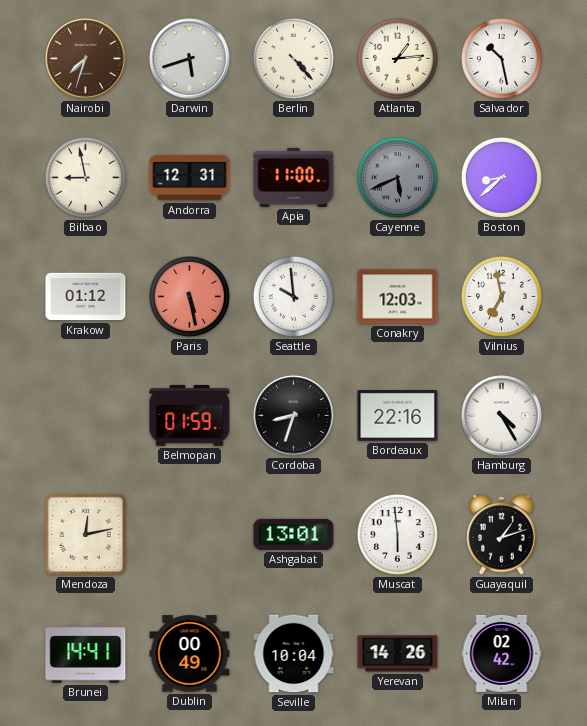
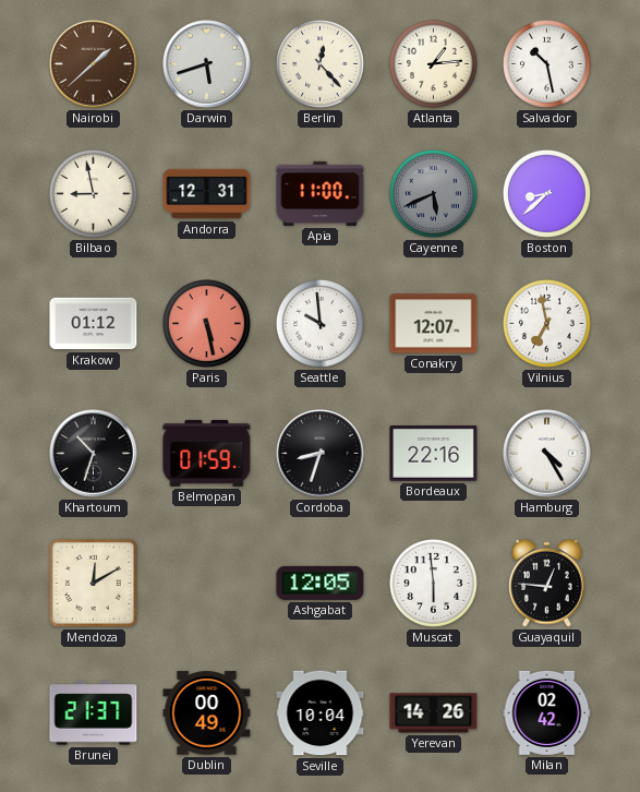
Nairobi: 7:33 -> 1:38
Berlin: 4:23 -> 12:23
Conakry: 12:03 -> 12:07
Khartoum: none -> 10:33
Mendoza: 12:13 -> 12:10
Ashgabat: 13:01 -> 12:05
Guayaquil: 1:12 -> 12:46
Brunei: 14:41 -> 21:37
